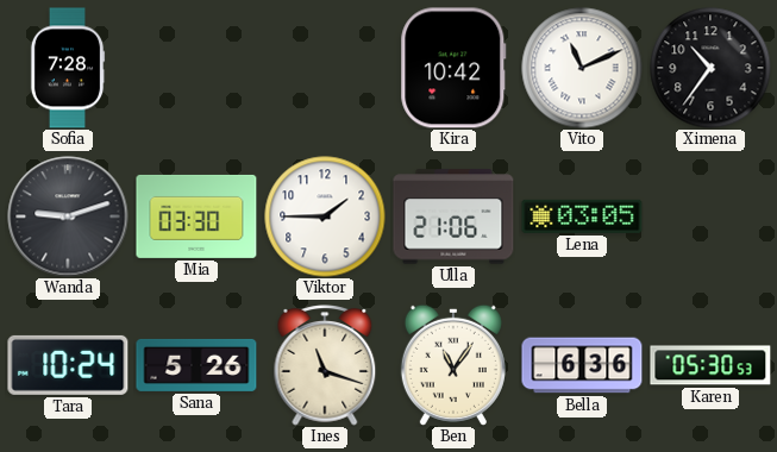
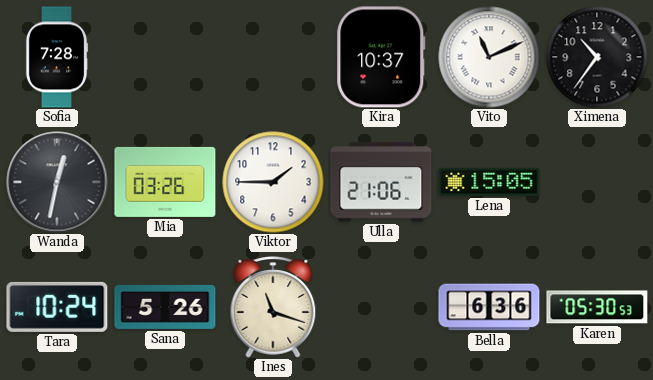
Kira: 10:42 -> 10:37
Wanda: 9:12 -> 12:32
Mia: 03:30 -> 03:26
Lena: 03:05 -> 15:05
Ben: 11:06 -> none
